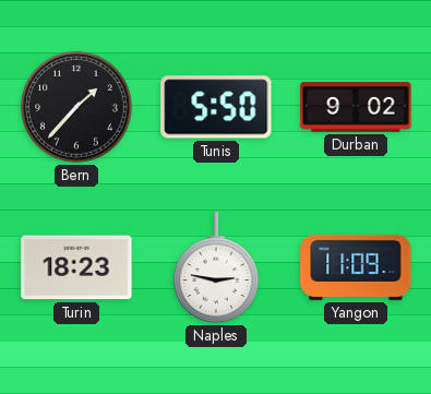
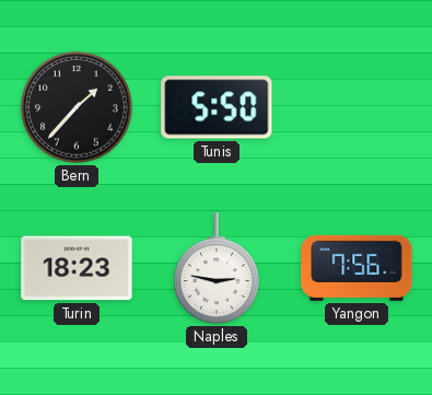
Durban: 9:02 -> none
Yangon: 11:09 -> 7:56
